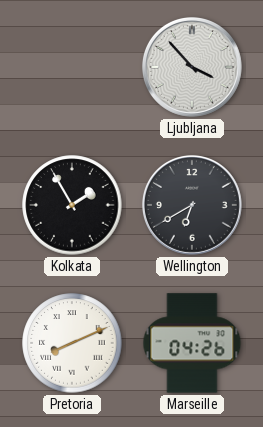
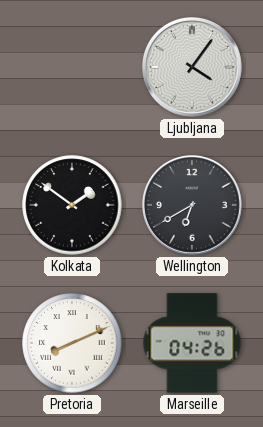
Ljubljana: 3:53 -> 4:06
Kolkata: 1:55 -> 1:51
